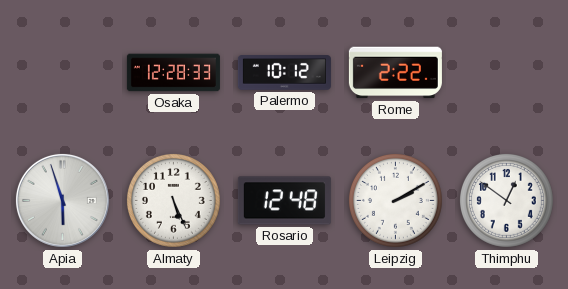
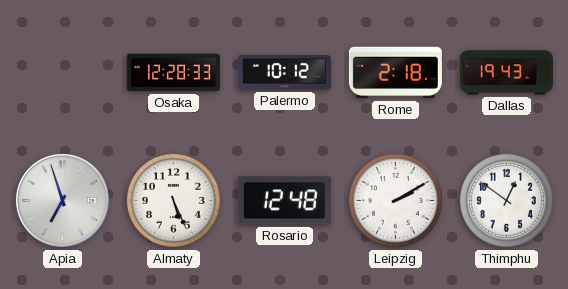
Rome: 2:22 -> 2:18
Dallas: none -> 19:43
Apia: 5:57 -> 6:57
